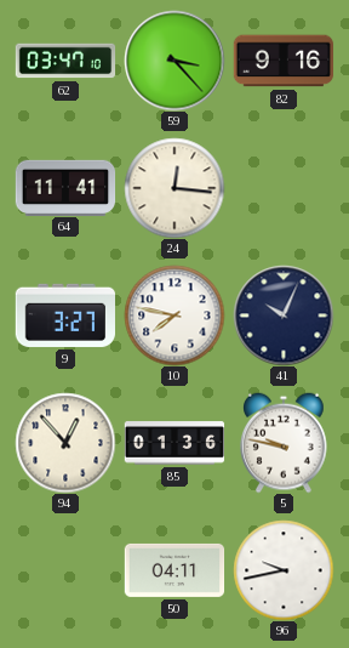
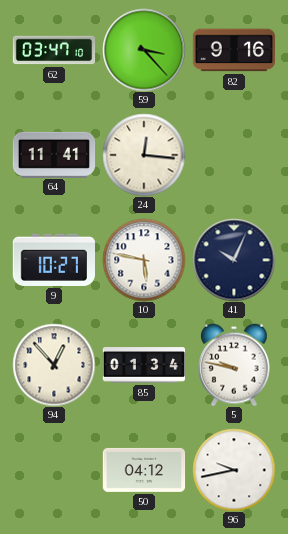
9: 3:27 -> 10:27
10: 7:47 -> 5:47
85: 01:36 -> 01:34
50: 04:11 -> 04:12
